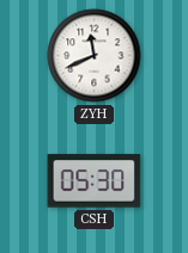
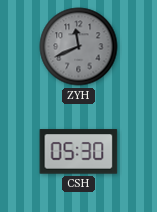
ZYH dial: white -> grey
